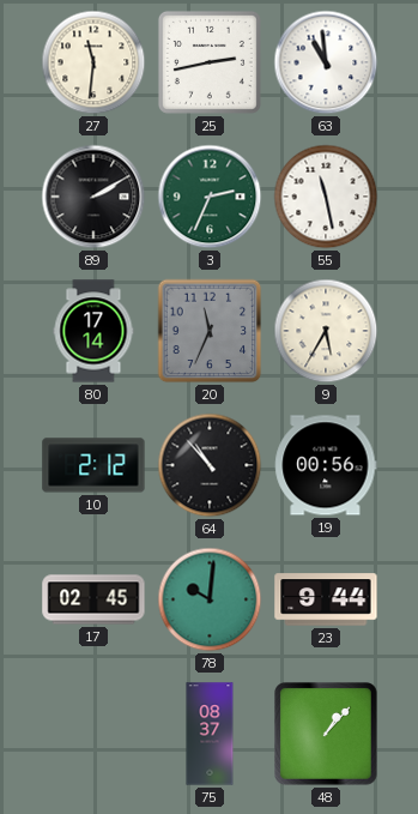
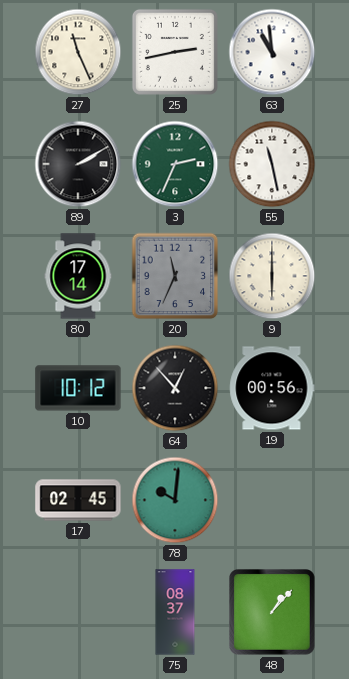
27: 11:31 -> 11:26
9: 5:35 -> 6:00
10: 2:12 -> 10:12
64: 10:53 -> 12:53
23: 9:44 -> none
